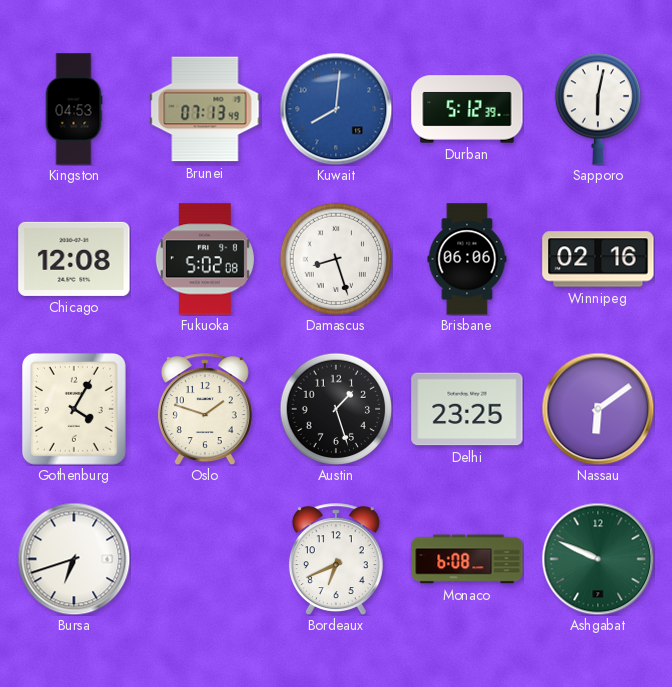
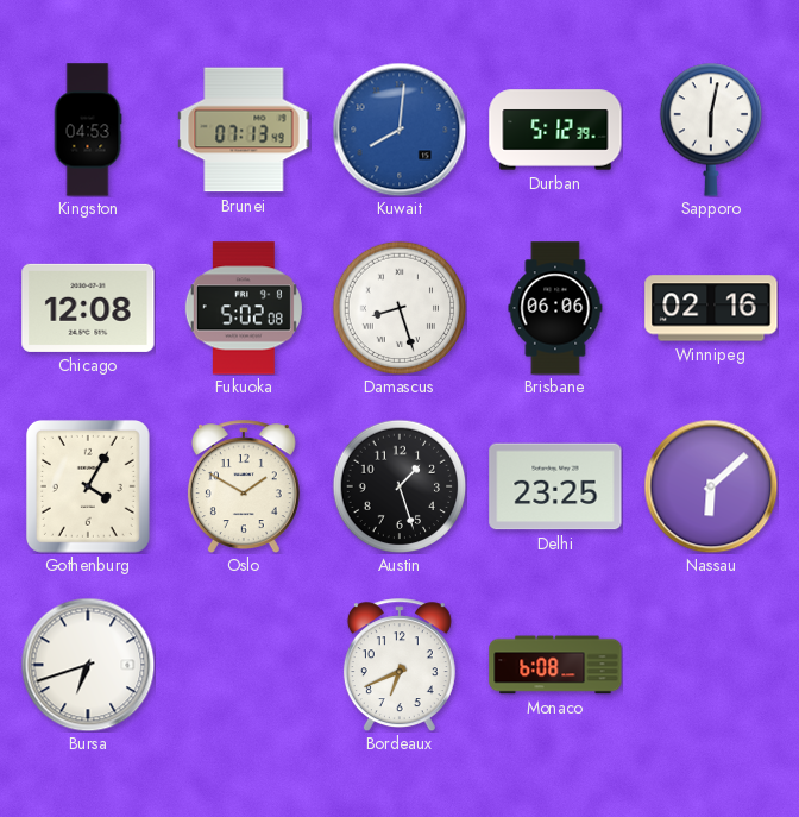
Oslo: 1:48 -> 1:50
Nassau: 6:09 -> 6:08
Ashgabat: 9:49 -> none
